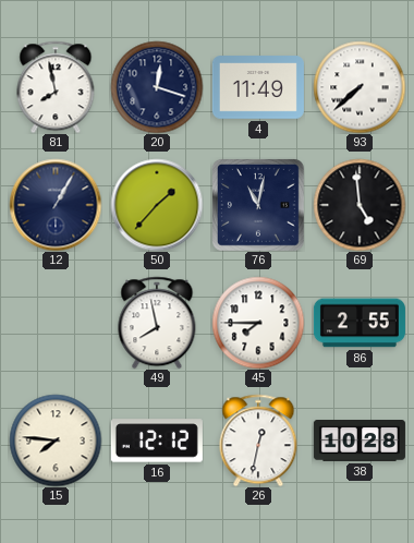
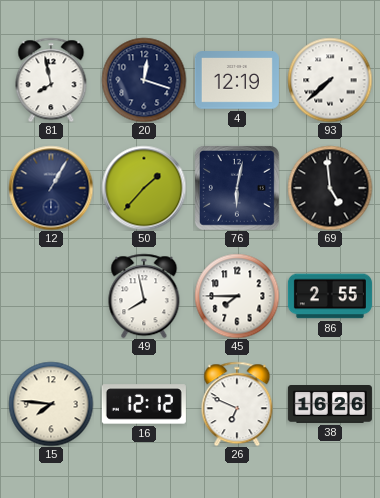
4: 11:49 -> 12:19
76: 11:02 -> 6:02
26: 12:32 -> 6:49
38: 10:28 -> 16:26
